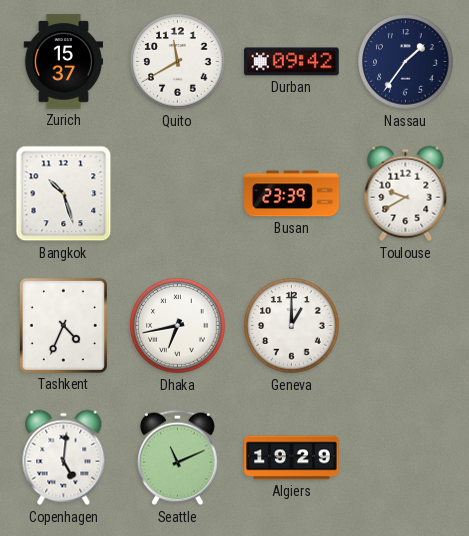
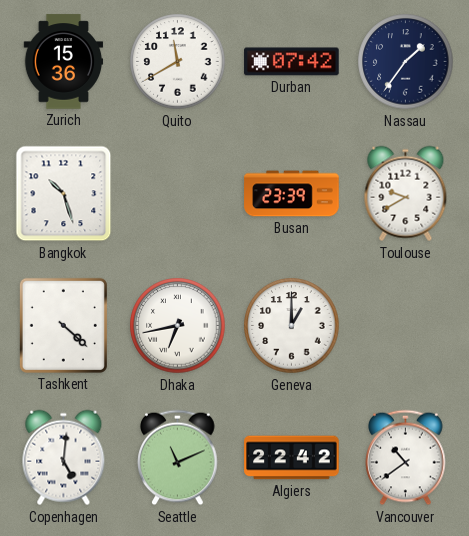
Zurich: 15:37 -> 15:36
Durban: 09:42 -> 07:42
Tashkent: 4:34 -> 4:22
Algiers: 19:29 -> 22:42
Vancouver: none -> 10:39
